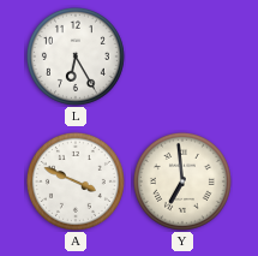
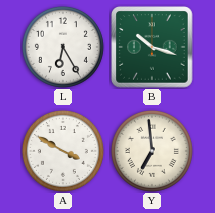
B: none -> 10:18
A: 3:49 -> 3:50
